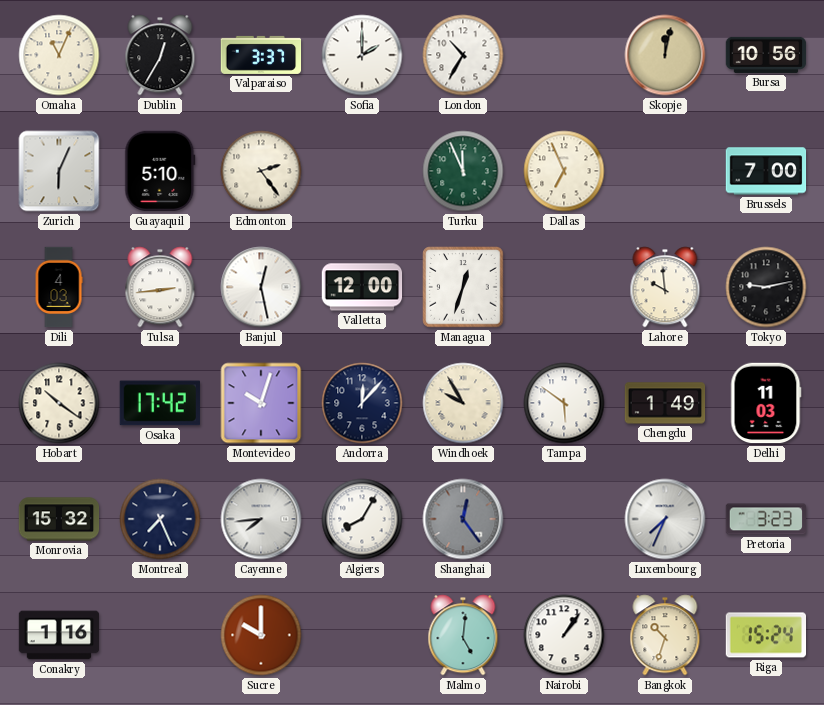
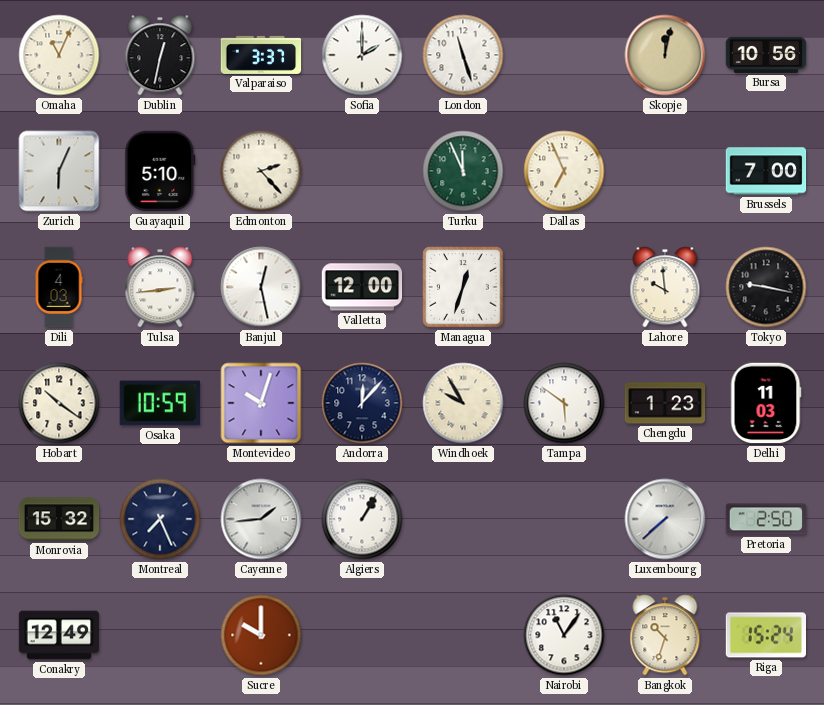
Dublin: 12:35 -> 12:32
London: 10:35 -> 11:27
Edmonton: 2:24 -> 2:23
Tokyo: 9:13 -> 9:17
Osaka: 17:42 -> 10:59
Chengdu: 1:49 -> 1:23
Cayenne: 7:44 -> 1:44
Algiers: 8:05 -> 1:05
Shanghai: 12:24 -> none
Luxembourg: 7:34 -> 7:38
Pretoria: 3:23 -> 2:50
Conakry: 1:16 -> 12:49
Malmo: 5:01 -> none
Nairobi: 1:06 -> 11:06
